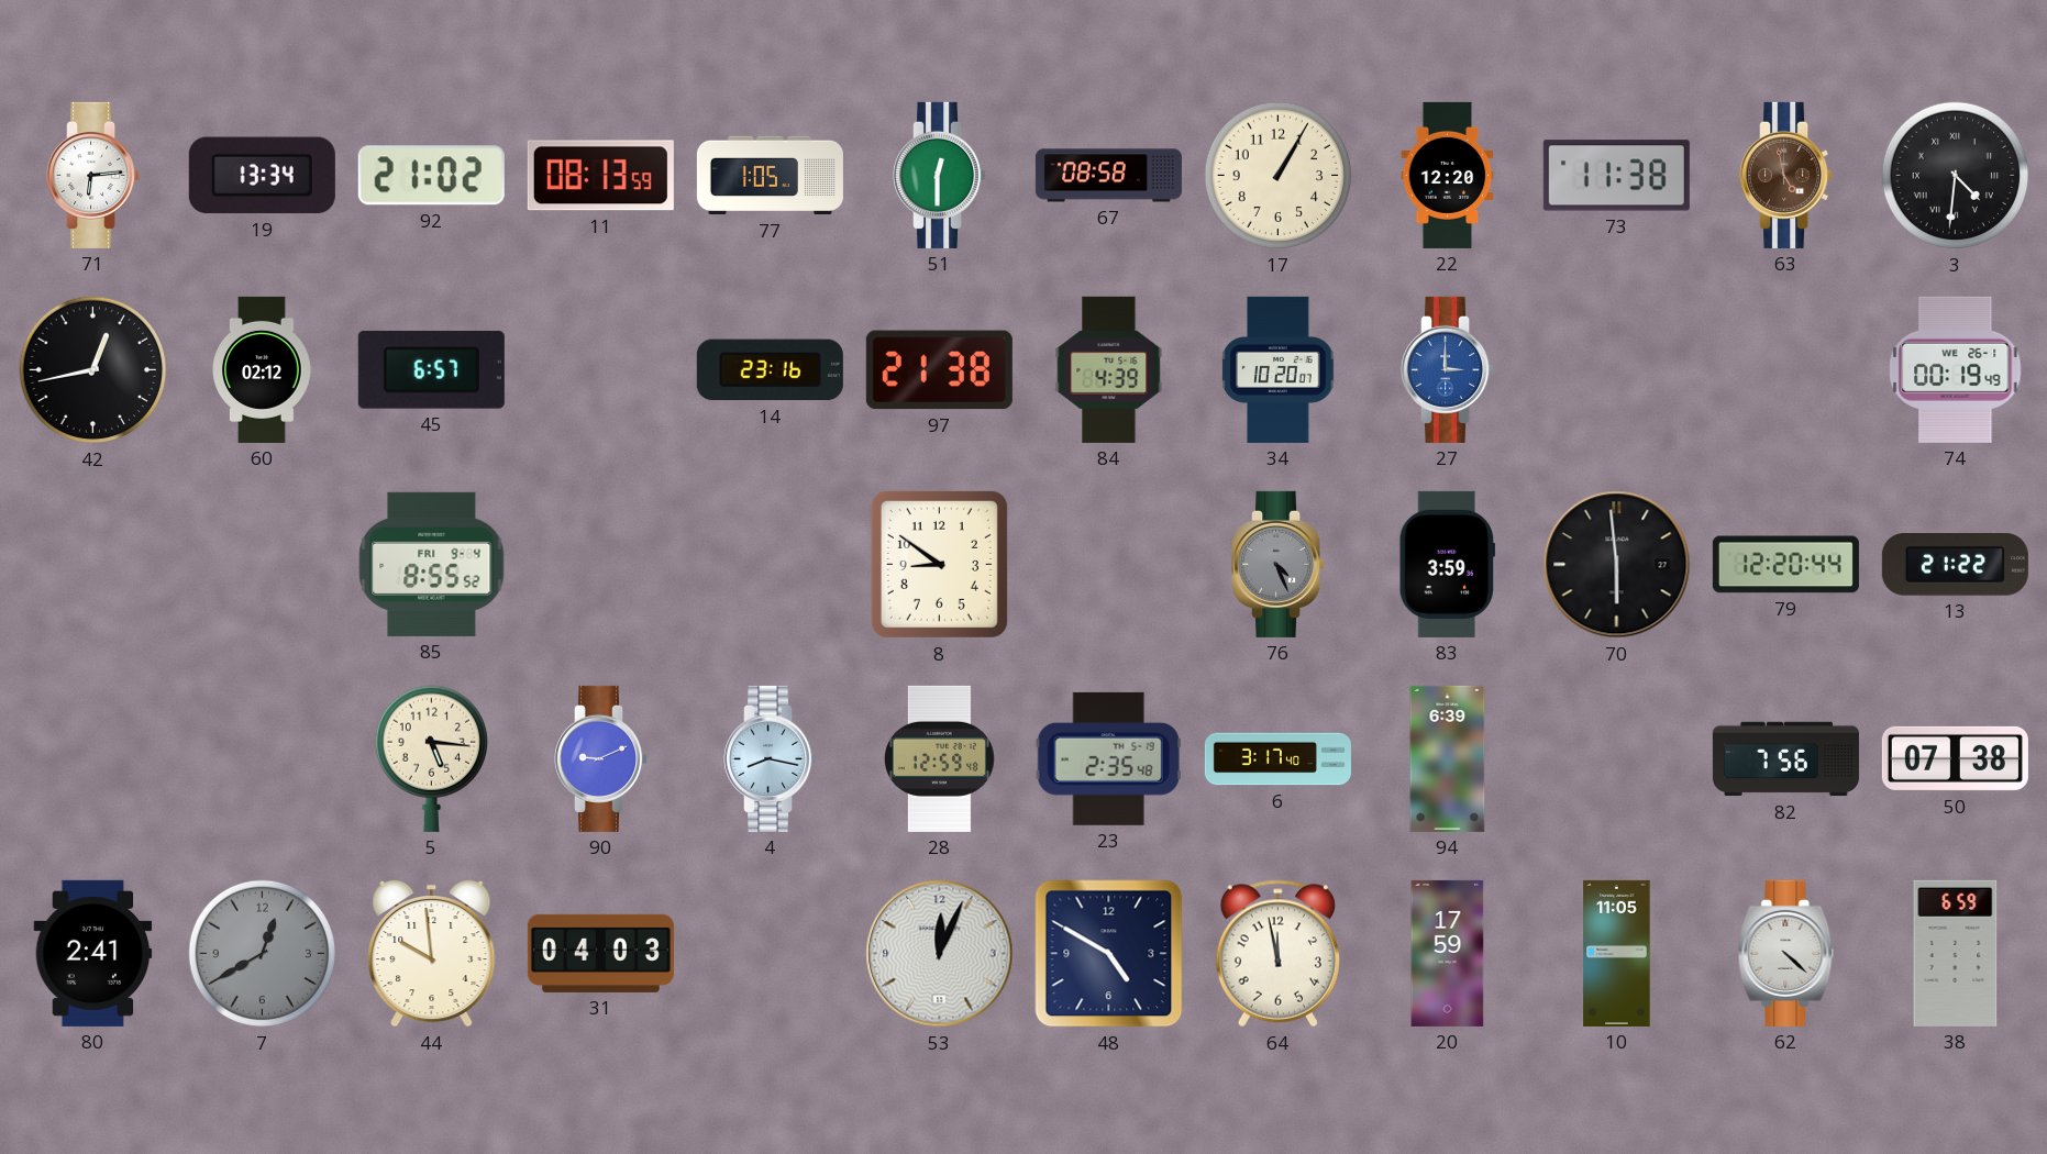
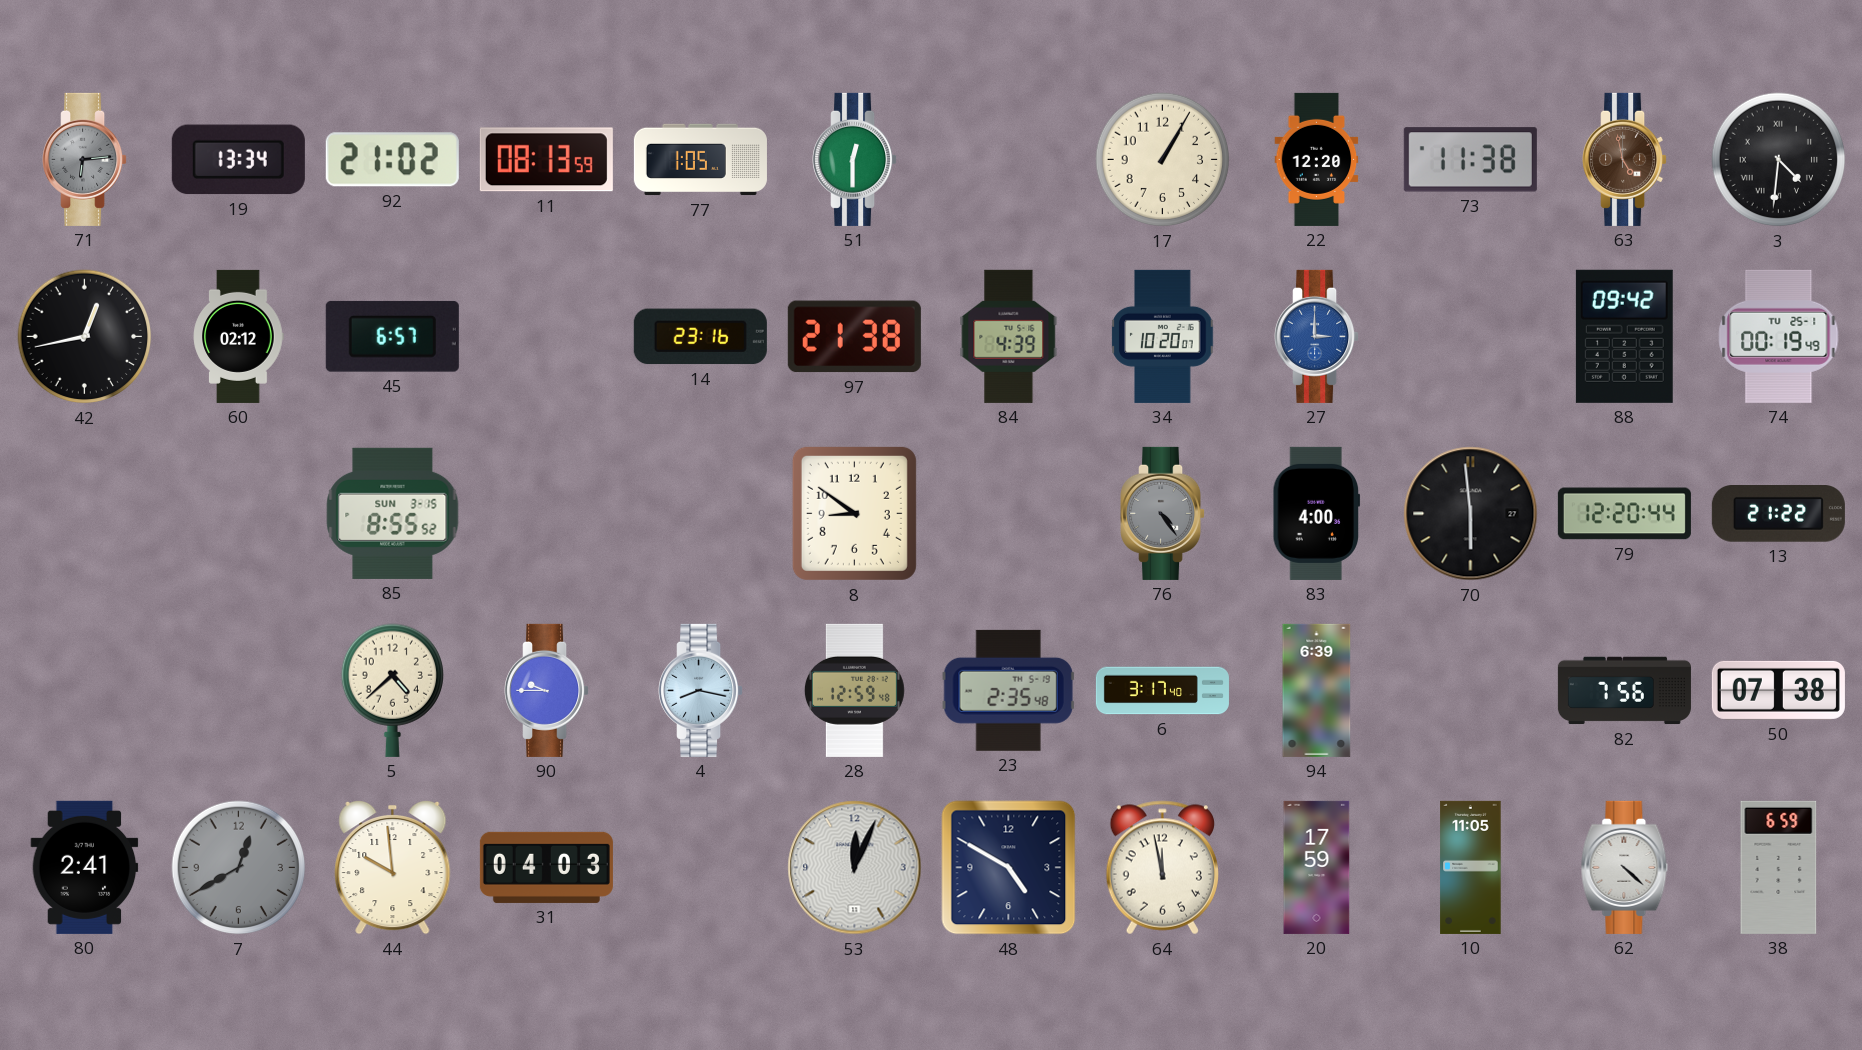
71 dial: white -> grey
67: 08:58 -> none
88: none -> 09:42
74 date: WE 26-1 -> TU 25-1
85 date: FRI 9-4 -> SUN 3-15
76: 4:26 -> 4:24
83: 3:59 -> 4:00
5: 5:16 -> 4:38
90: 9:11 -> 9:45
